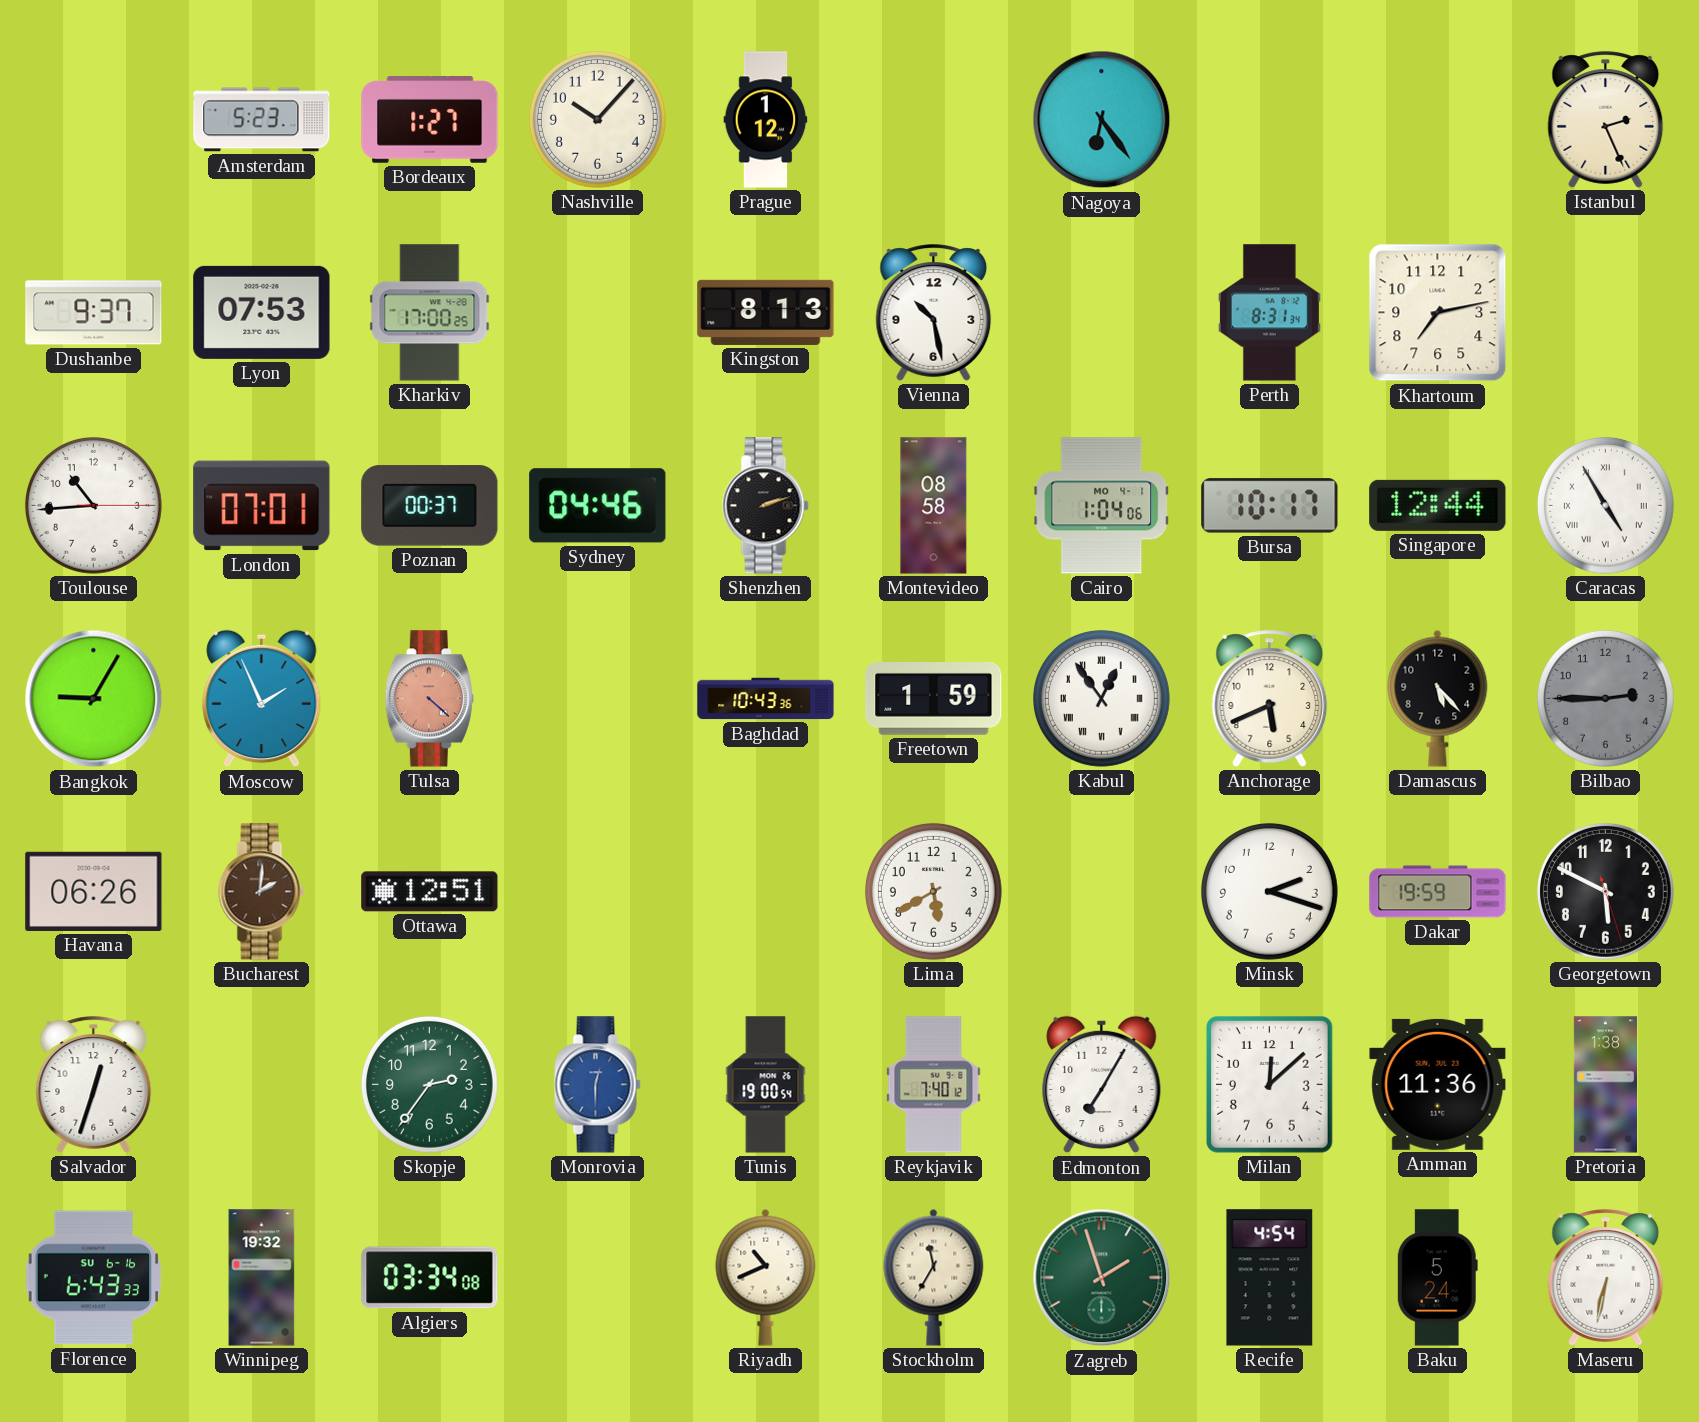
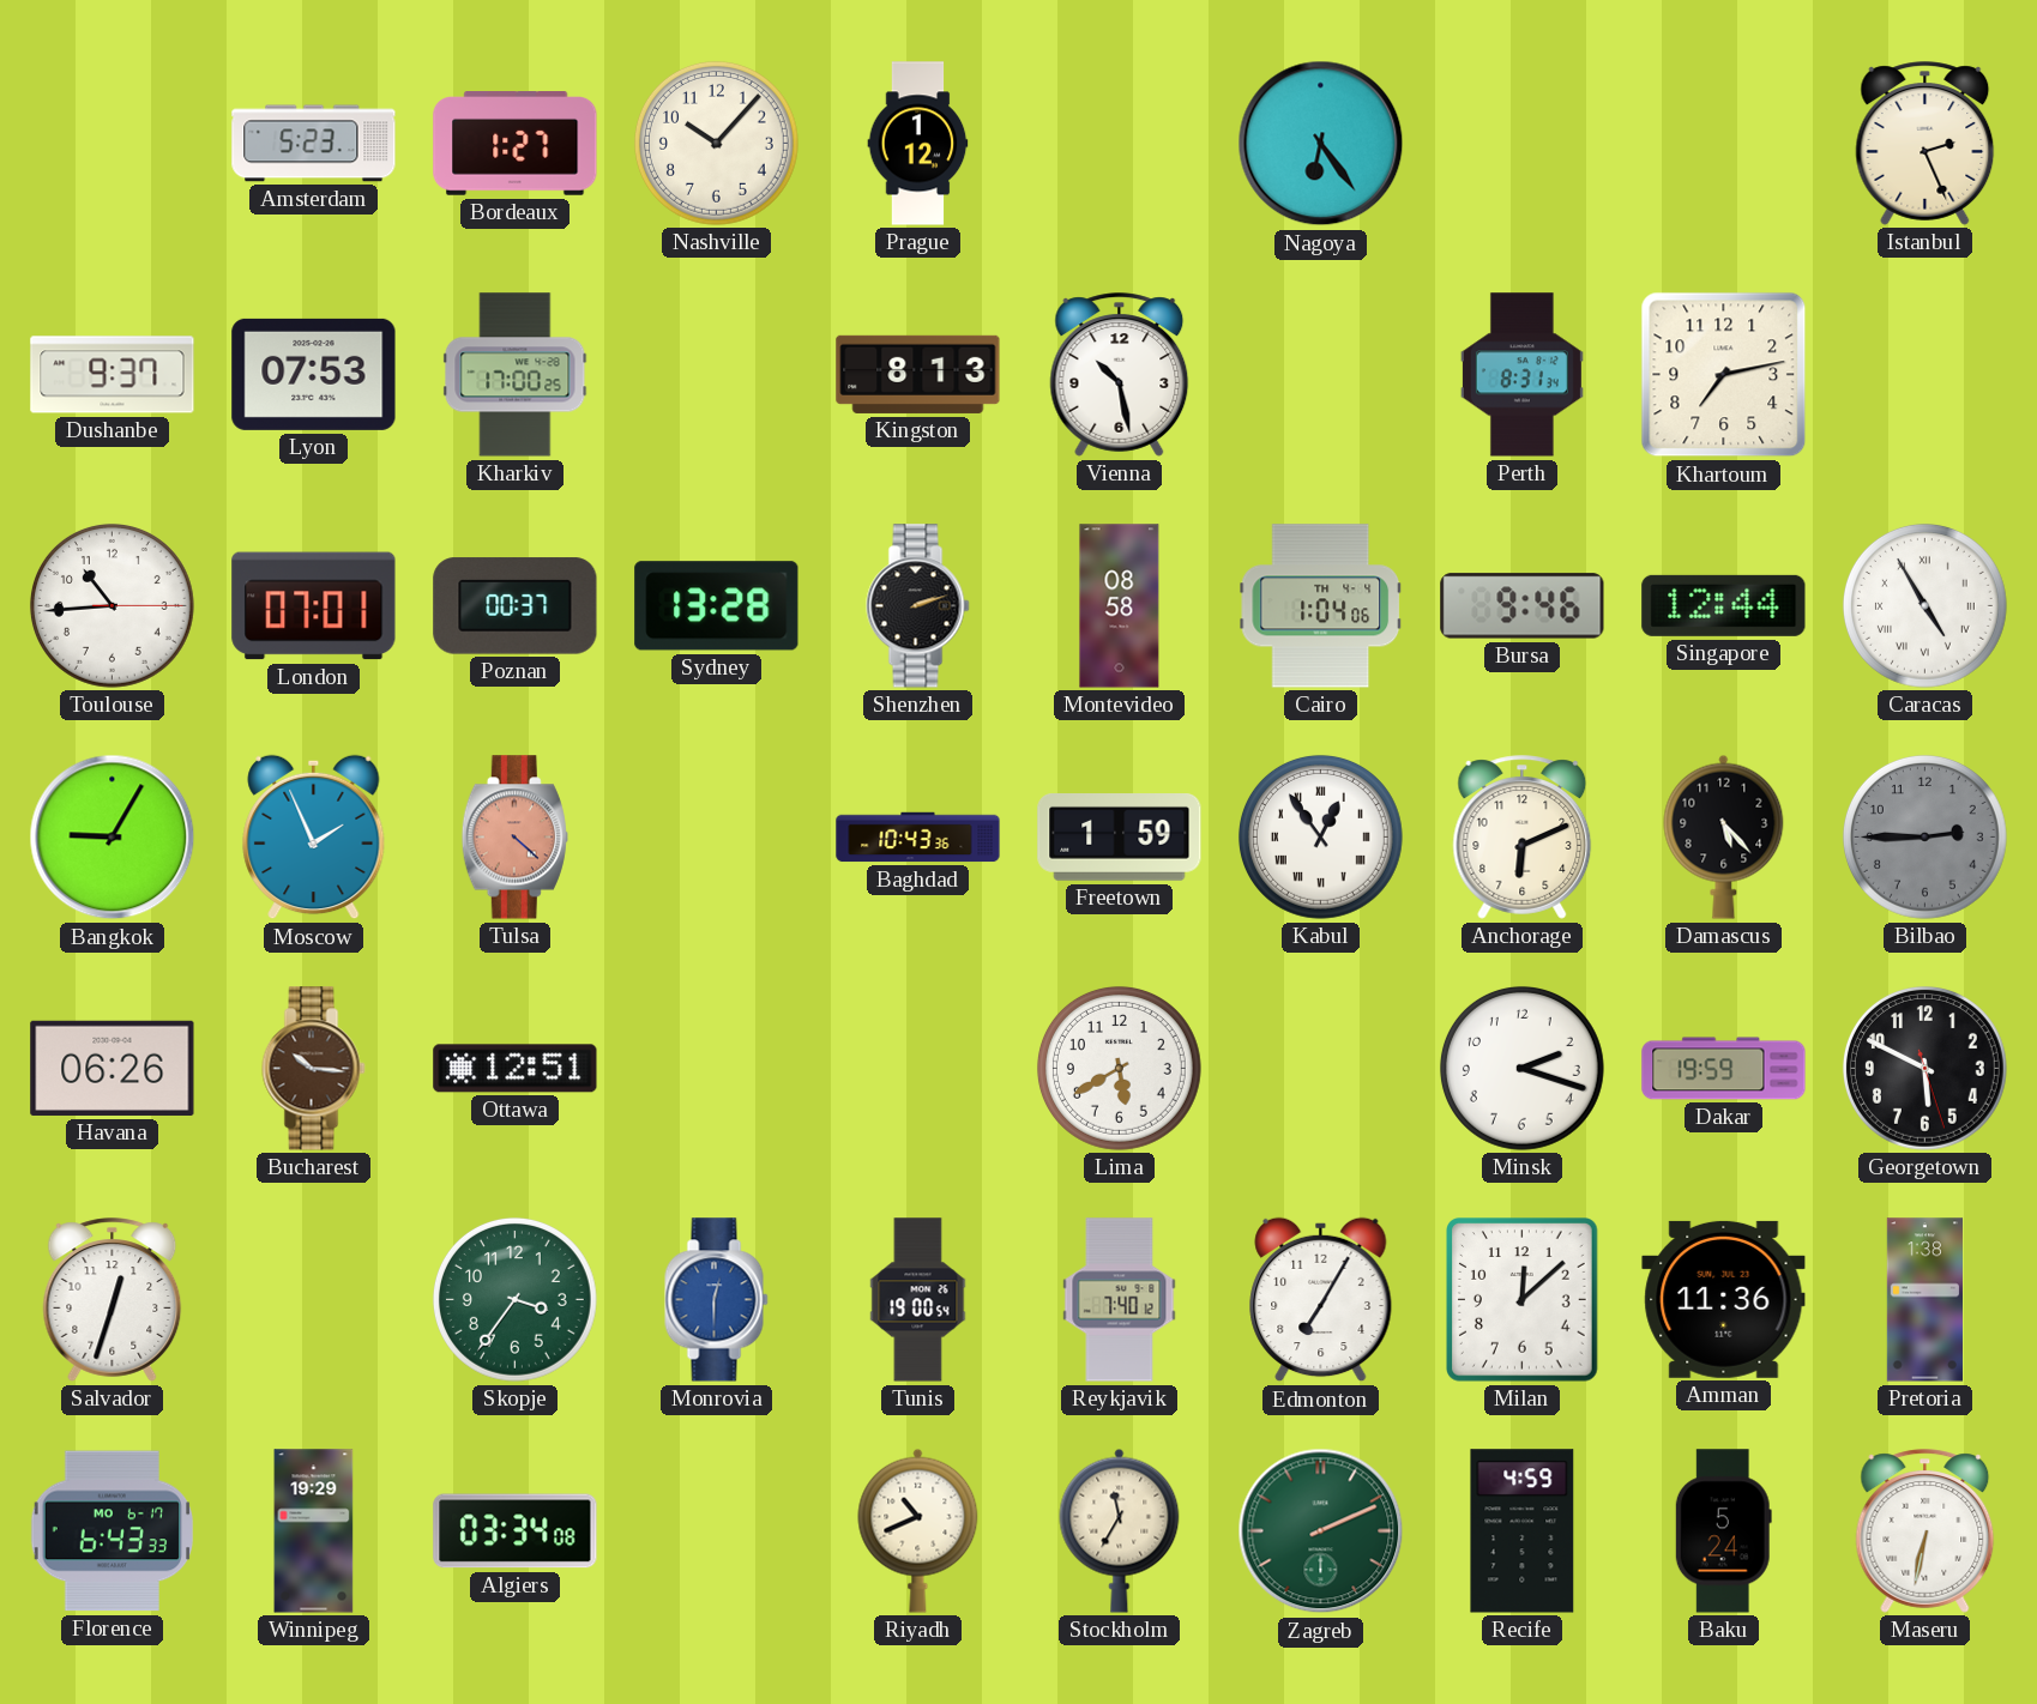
Sydney: 04:46 -> 13:28
Cairo date: MO 4-1 -> TH 4-4
Bursa: 10:17 -> 9:46
Anchorage: 5:41 -> 6:11
Bucharest: 2:01 -> 10:16
Skopje: 2:36 -> 3:36
Florence date: SU 6-16 -> MO 6-17
Winnipeg: 19:32 -> 19:29
Zagreb: 1:57 -> 2:11
Recife: 4:54 -> 4:59
